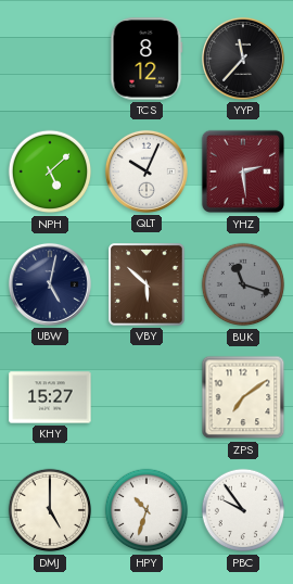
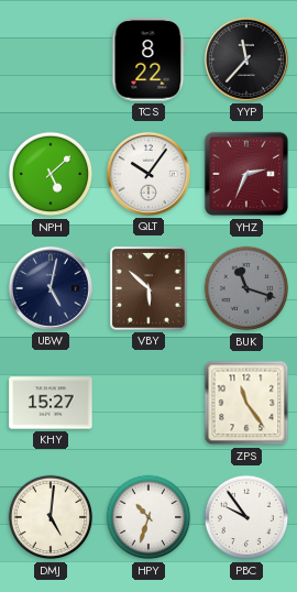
TCS: 8:12 -> 8:22
QLT: 10:04 -> 10:06
YHZ: 2:29 -> 2:34
ZPS: 7:09 -> 11:24
DMJ: 5:00 -> 5:01
